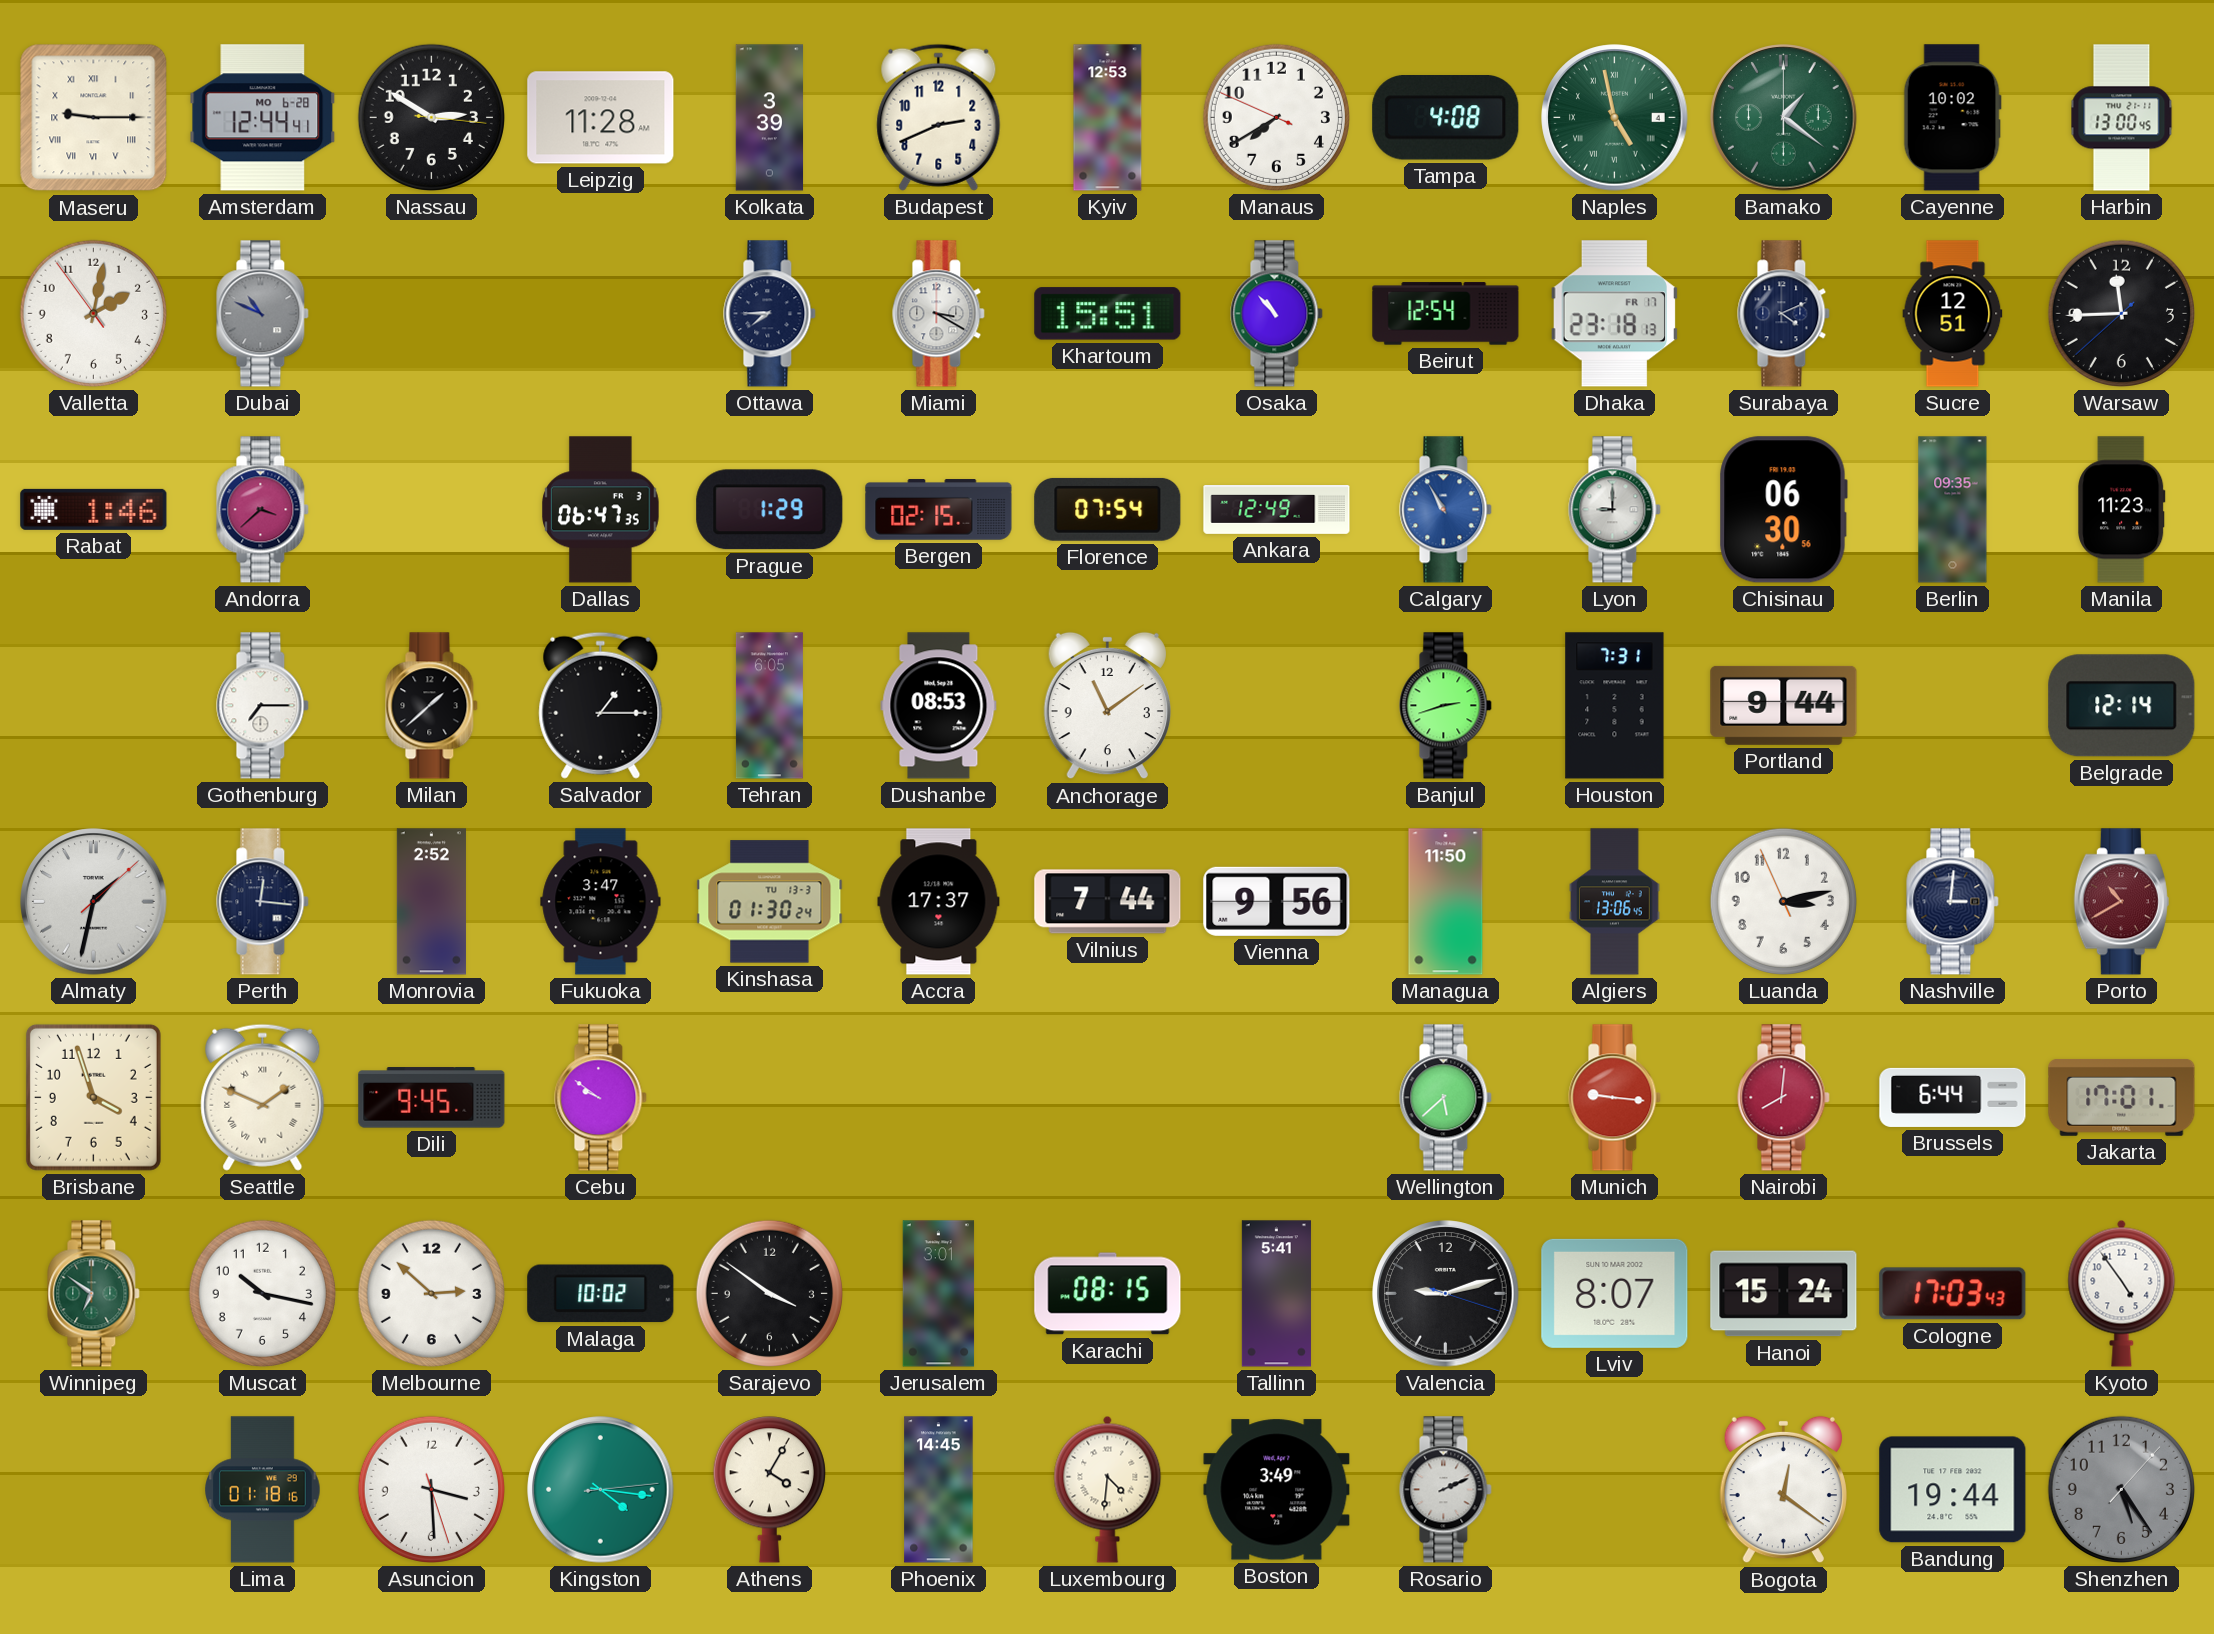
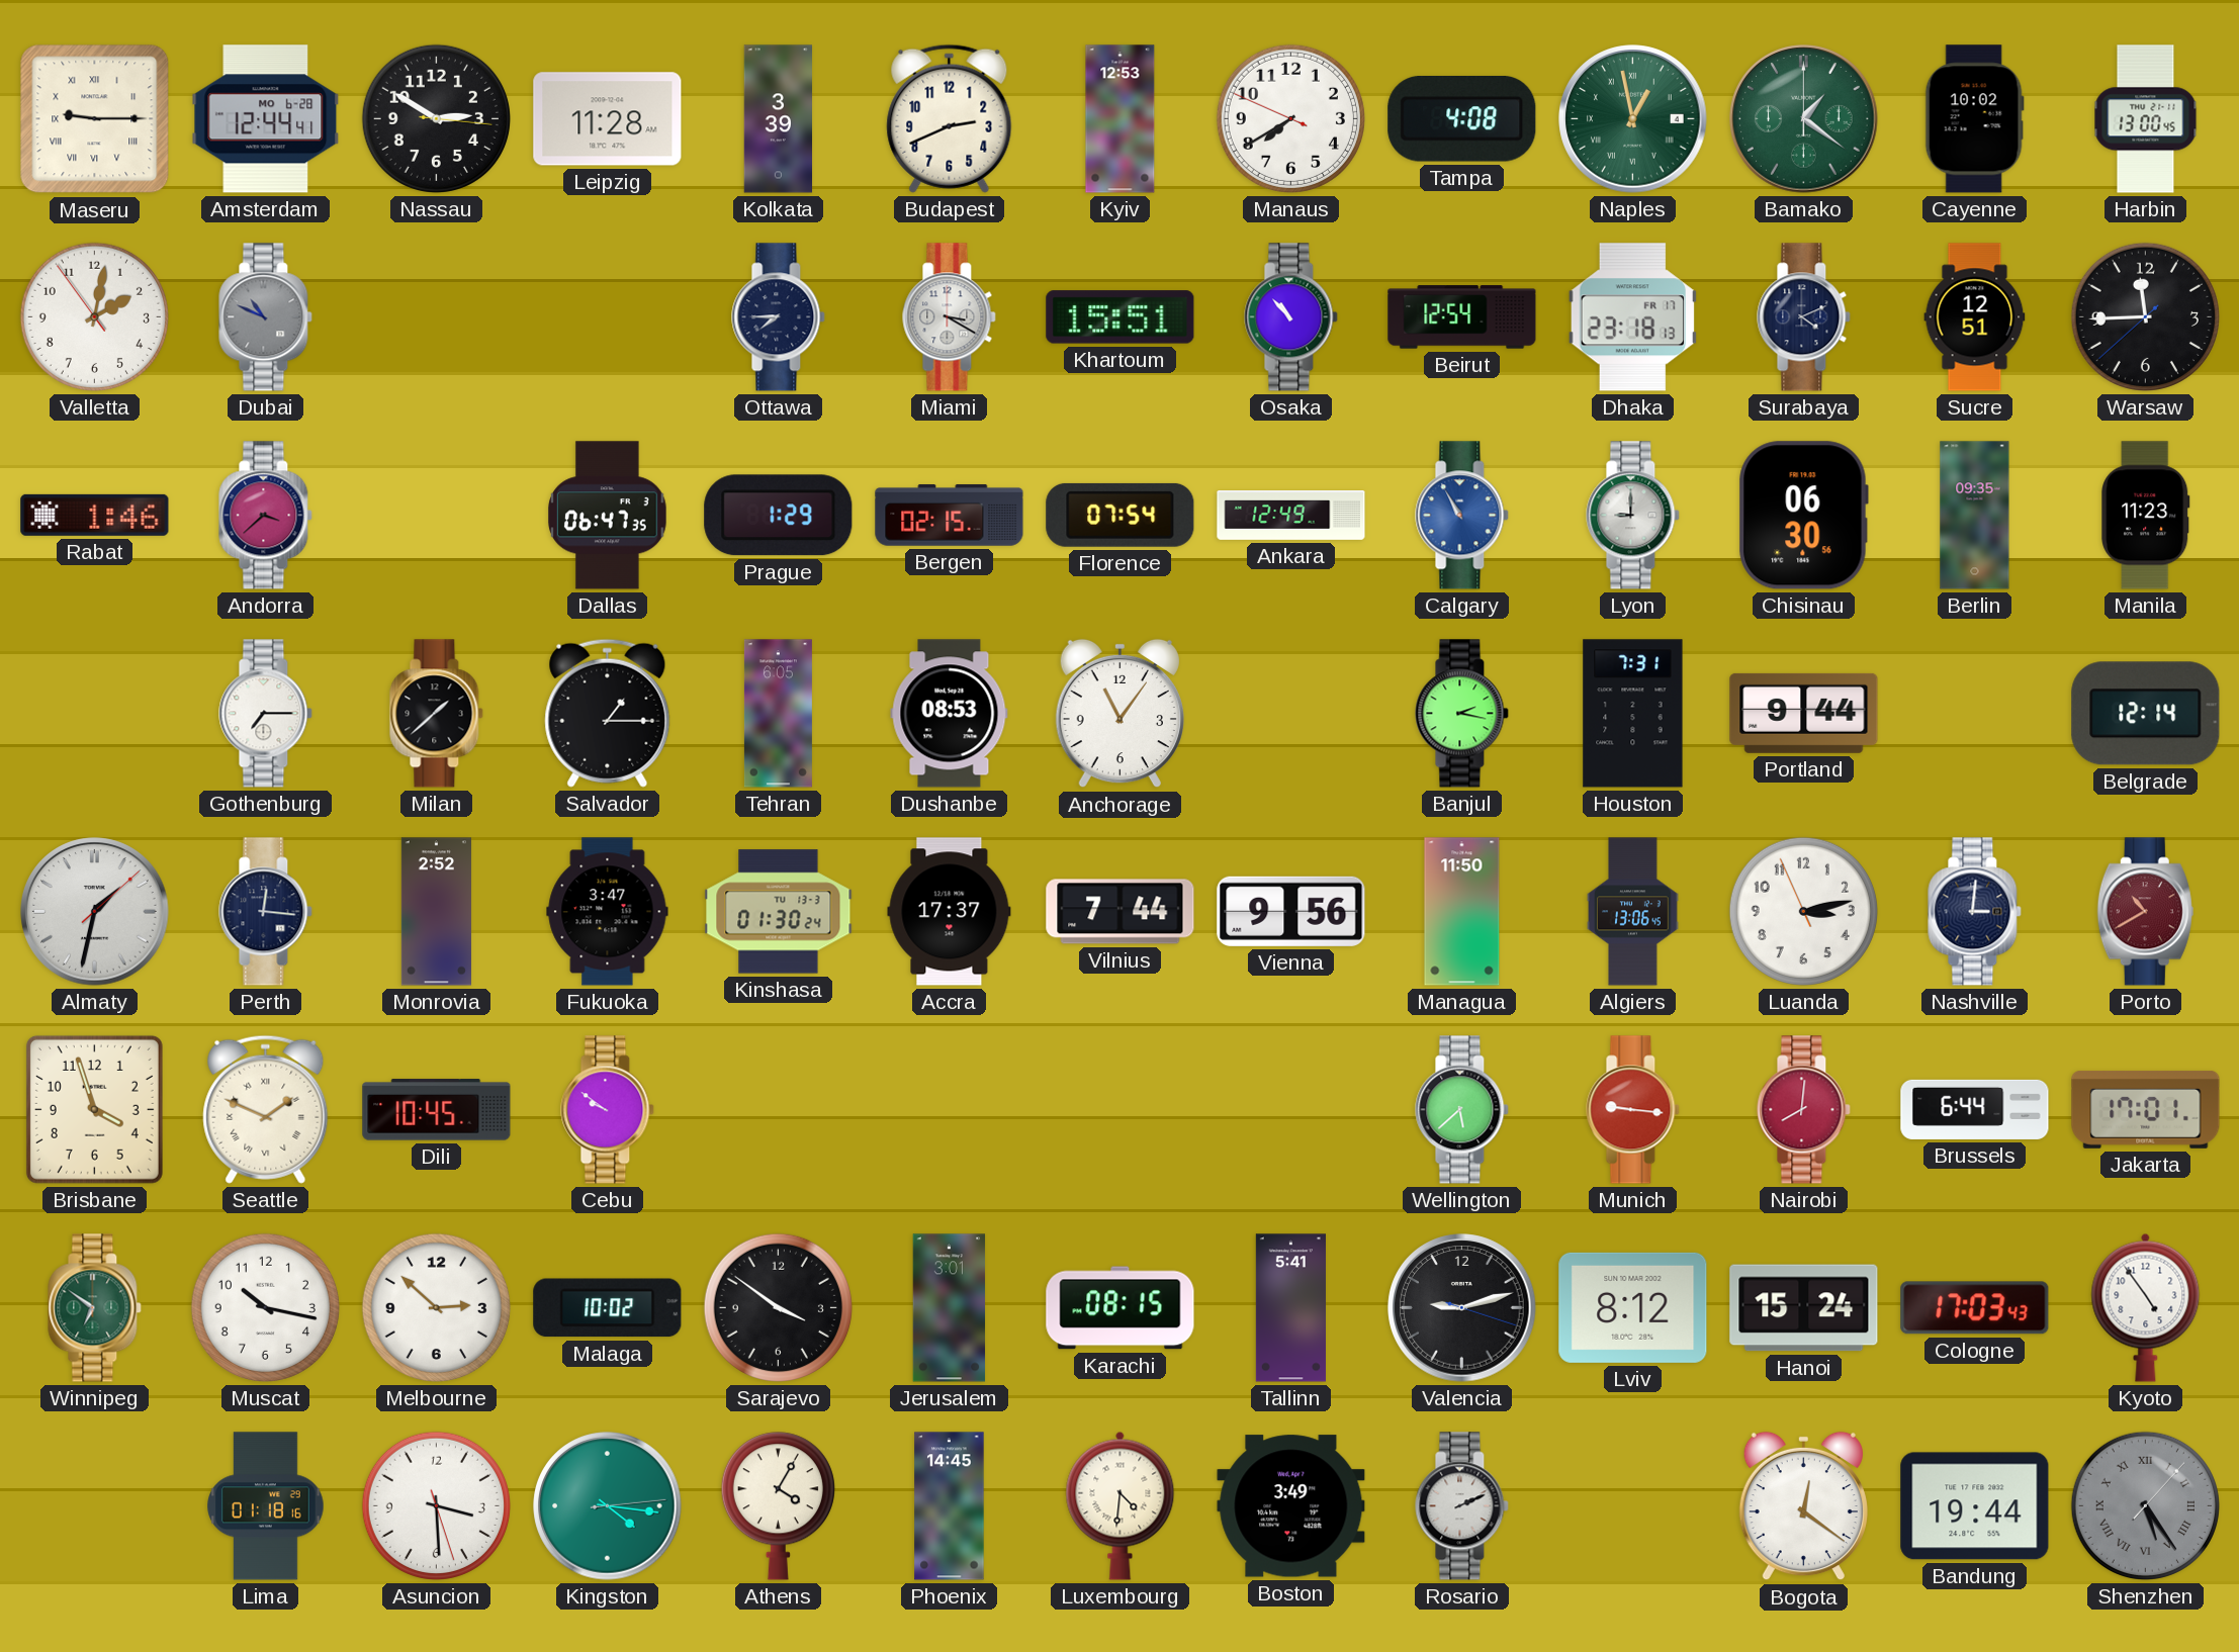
Naples: 4:58 -> 12:58
Anchorage: 11:09 -> 11:06
Banjul: 2:42 -> 2:17
Dili: 9:45 -> 10:45
Lviv: 8:07 -> 8:12
Shenzhen numerals: Arabic -> Roman
